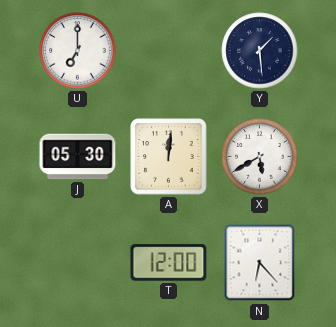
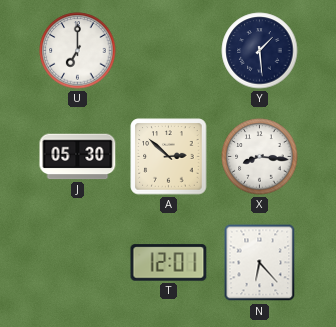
A: 12:01 -> 2:52
X: 5:40 -> 8:16
T: 12:00 -> 12:01
